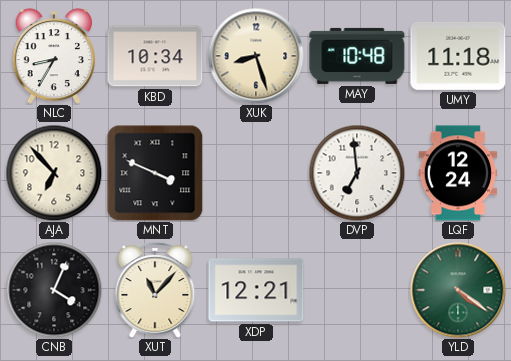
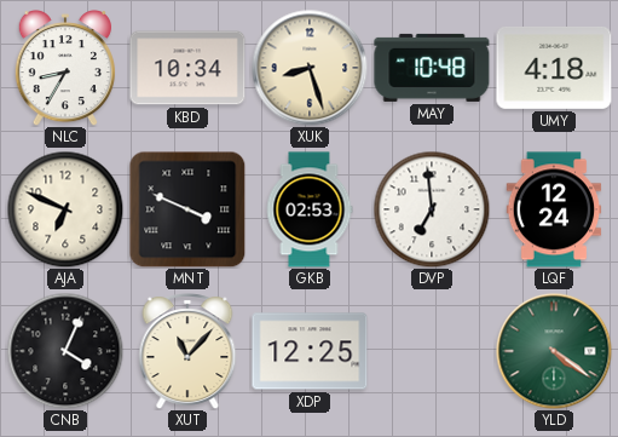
UMY: 11:18 -> 4:18
AJA: 6:53 -> 6:49
GKB: none -> 02:53
XDP: 12:21 -> 12:25
